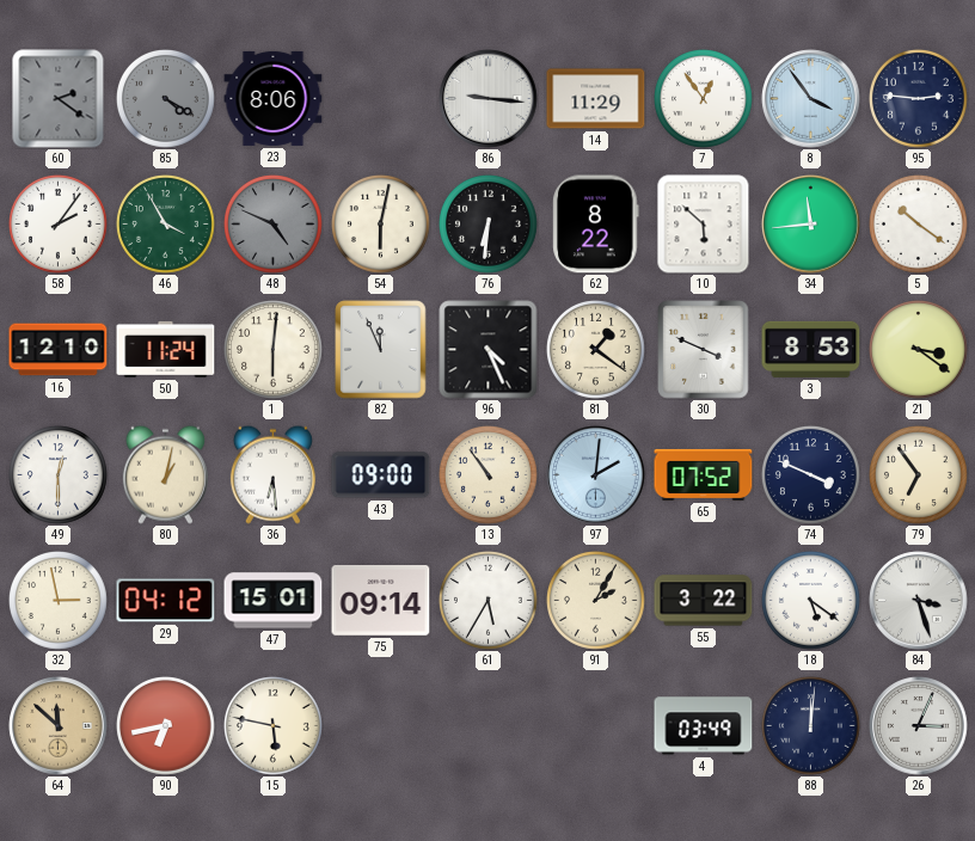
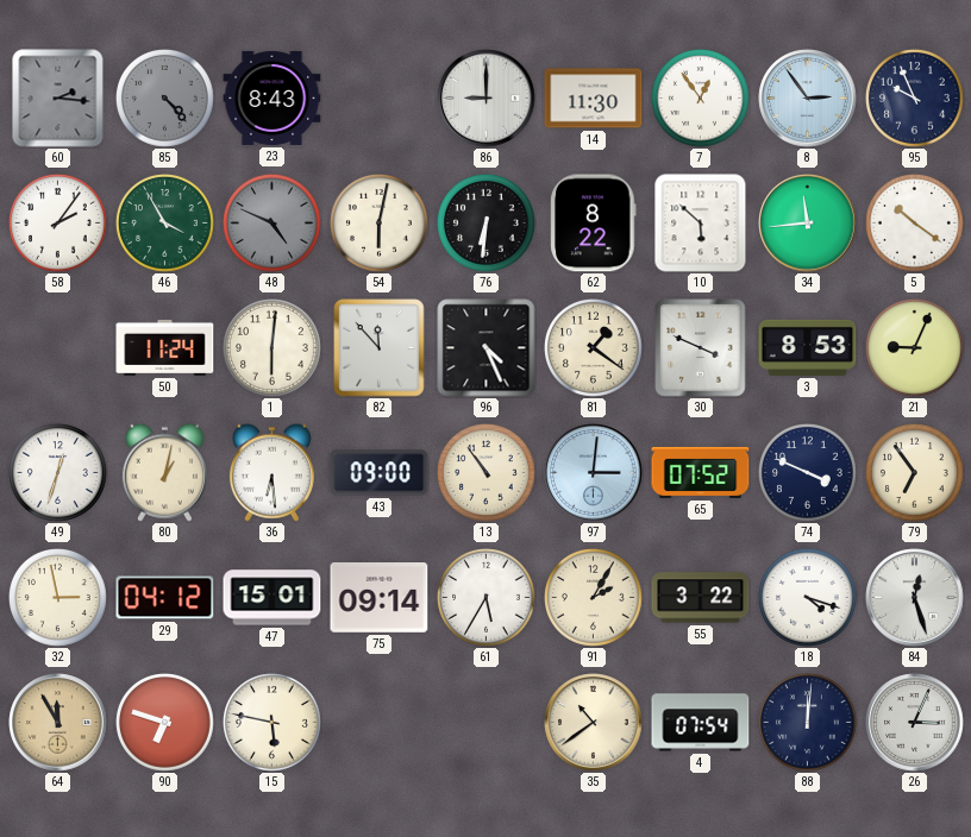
60: 2:21 -> 2:16
85: 4:20 -> 4:23
23: 8:06 -> 8:43
86: 9:16 -> 9:00
14: 11:29 -> 11:30
8: 3:54 -> 2:54
95: 2:46 -> 9:56
16: 12:10 -> none
82: 11:56 -> 11:53
21: 3:21 -> 9:04
49: 12:30 -> 12:33
97: 2:01 -> 3:01
18: 5:21 -> 4:18
84: 3:27 -> 12:27
64: 11:52 -> 11:55
90: 6:43 -> 6:48
35: none -> 10:39
4: 03:49 -> 07:54
